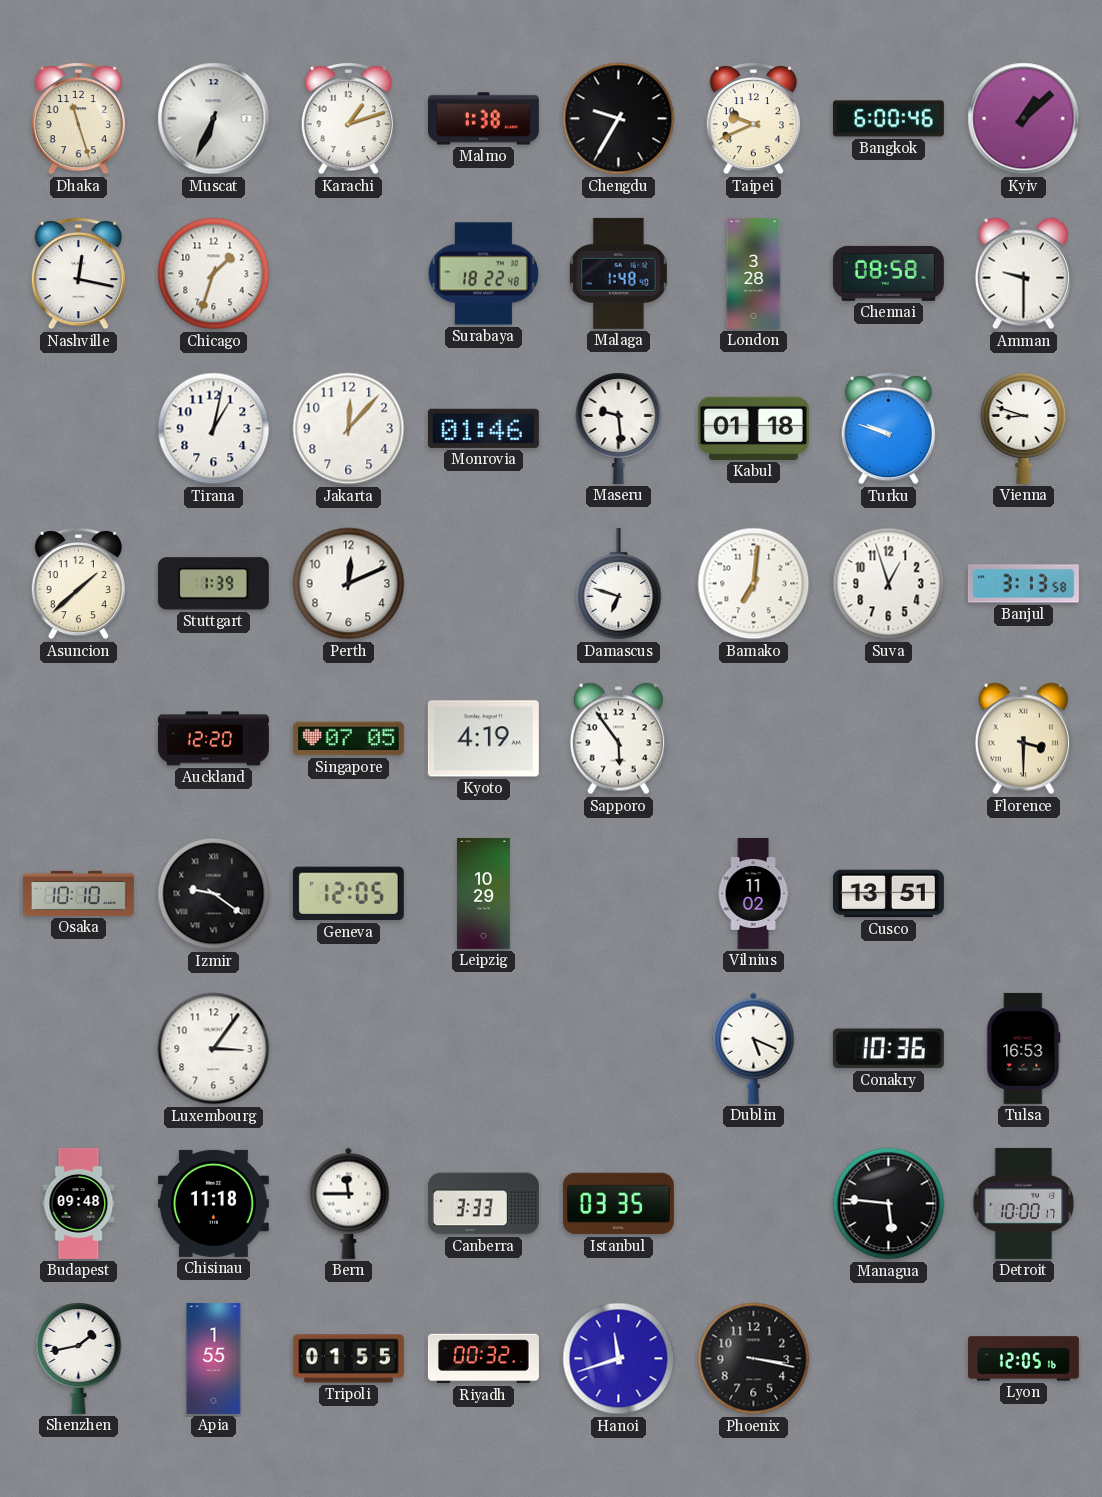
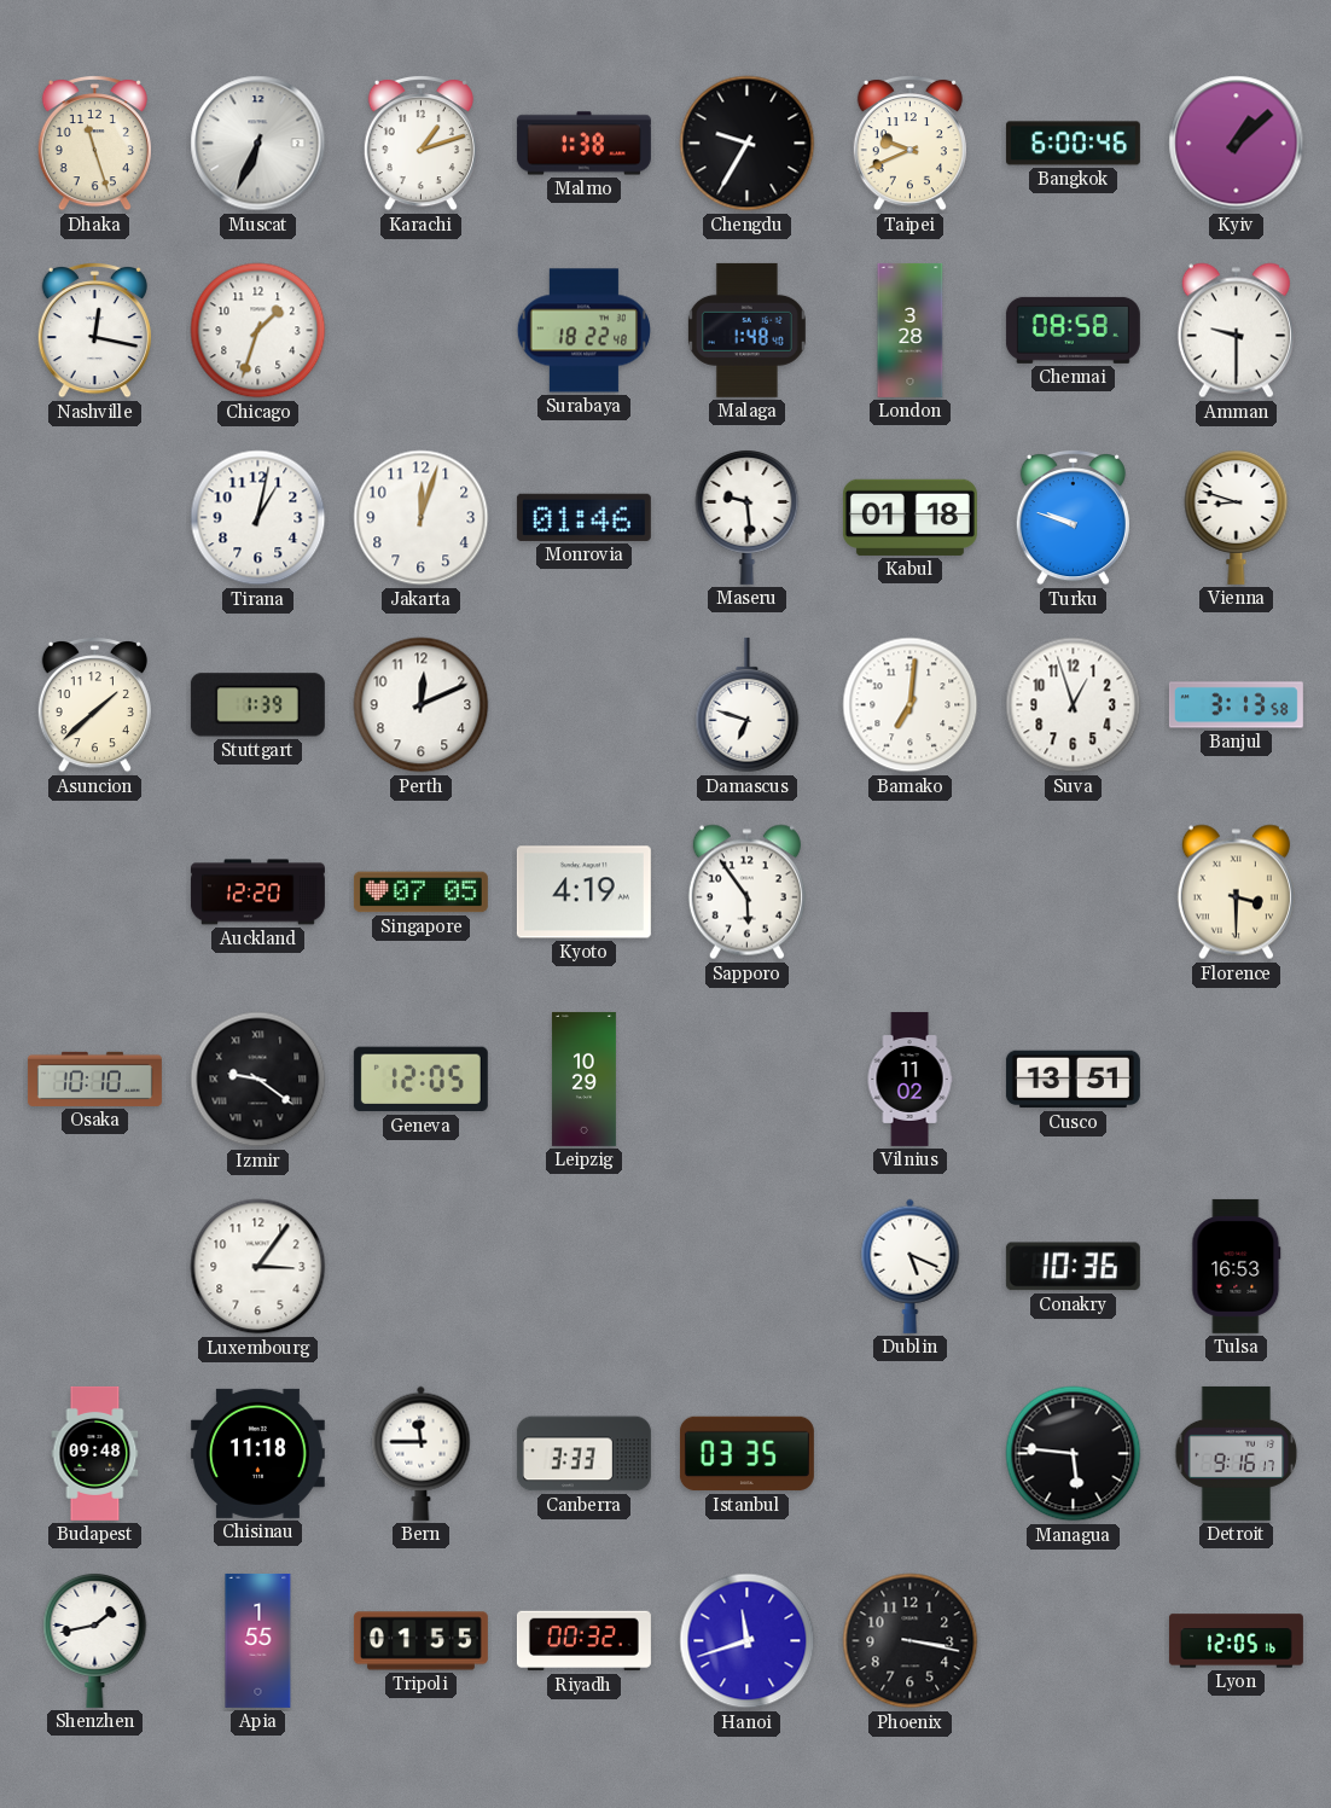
Jakarta: 12:07 -> 12:03
Detroit: 10:00 -> 9:16
